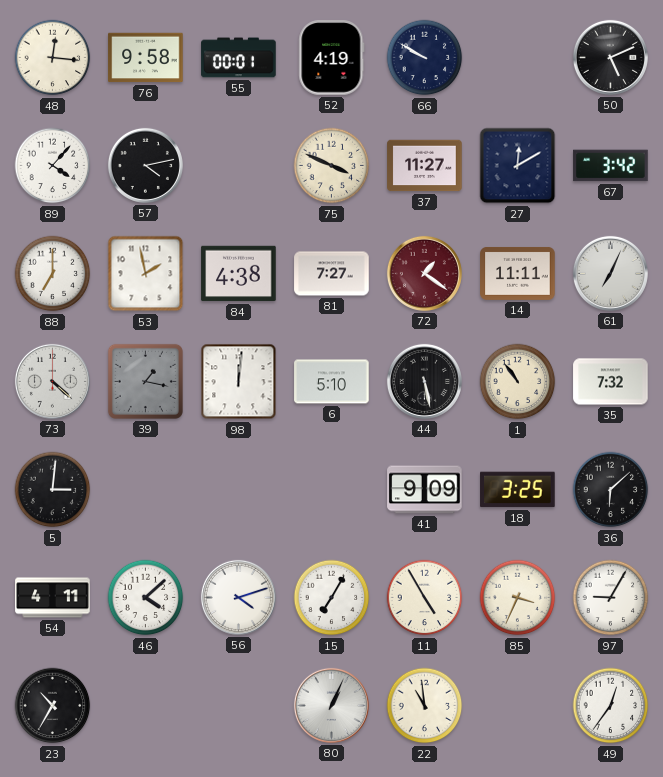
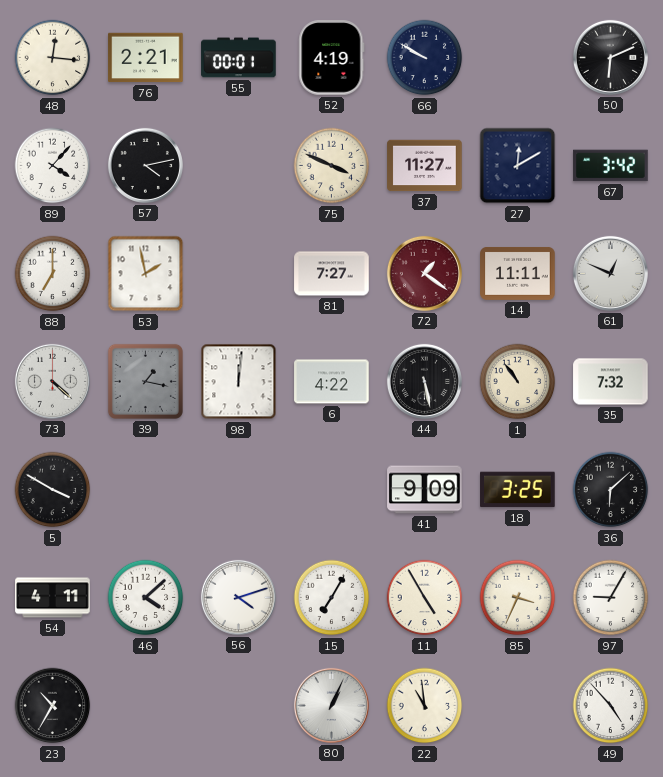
76: 9:58 -> 2:21
50: 5:11 -> 6:11
84: 4:38 -> none
61: 7:04 -> 12:49
6: 5:10 -> 4:22
5: 3:01 -> 3:50
49: 12:36 -> 4:53
